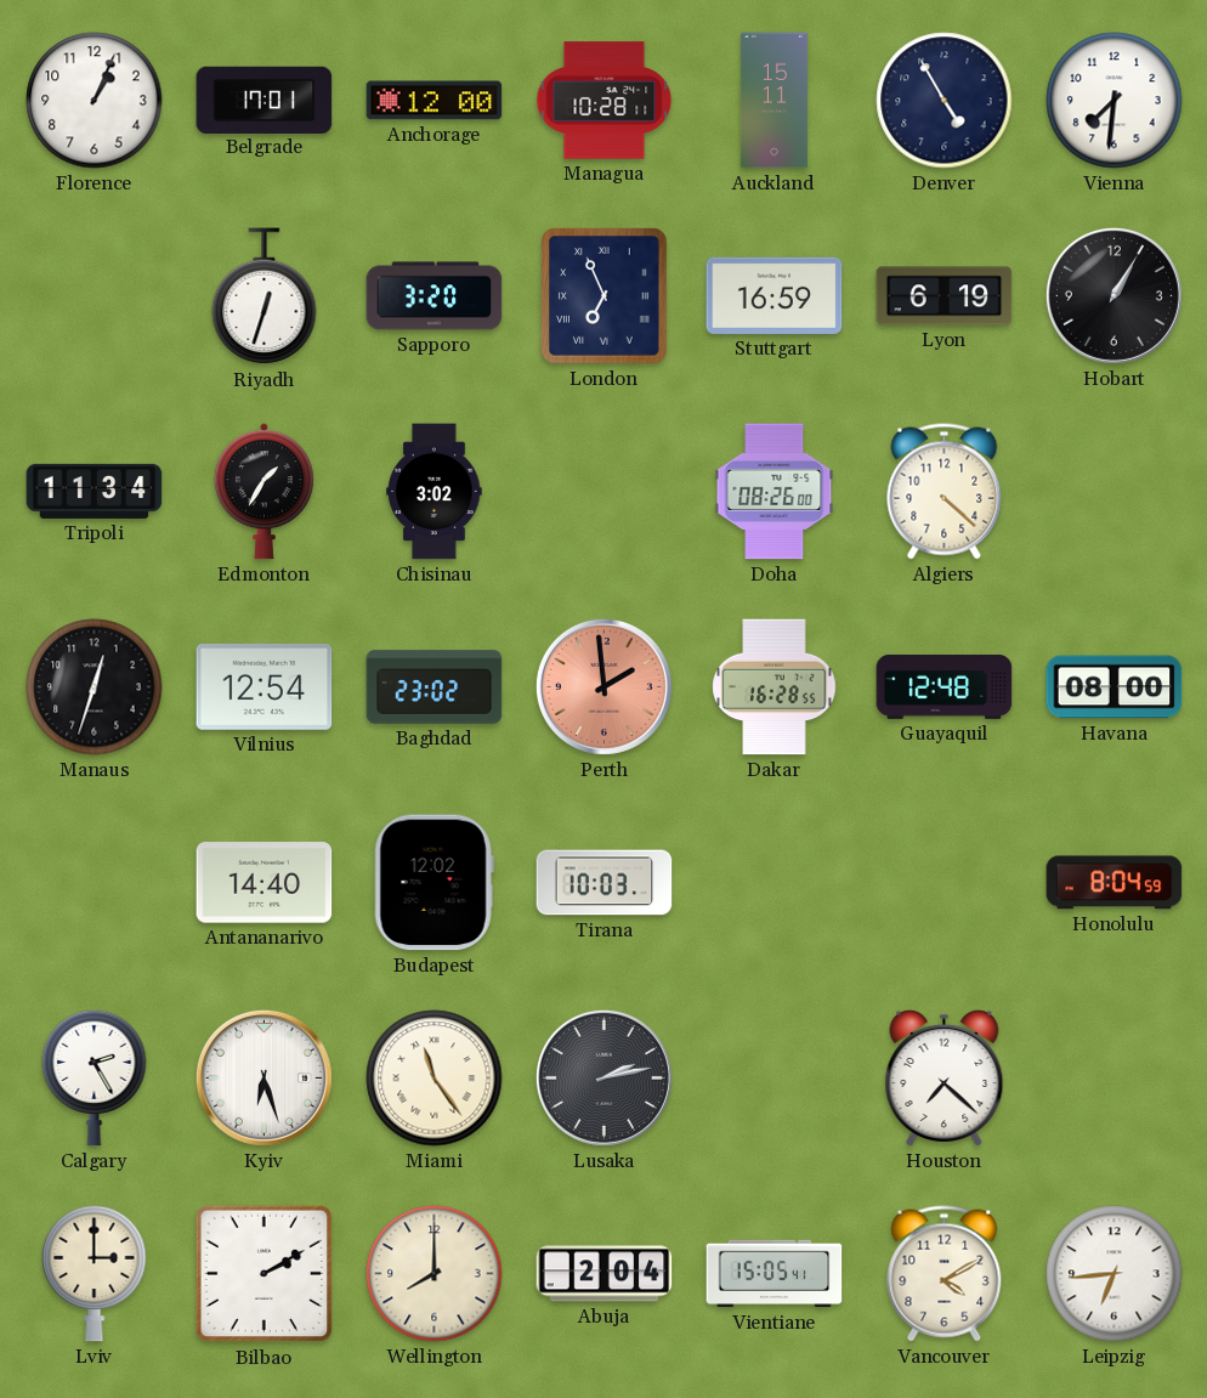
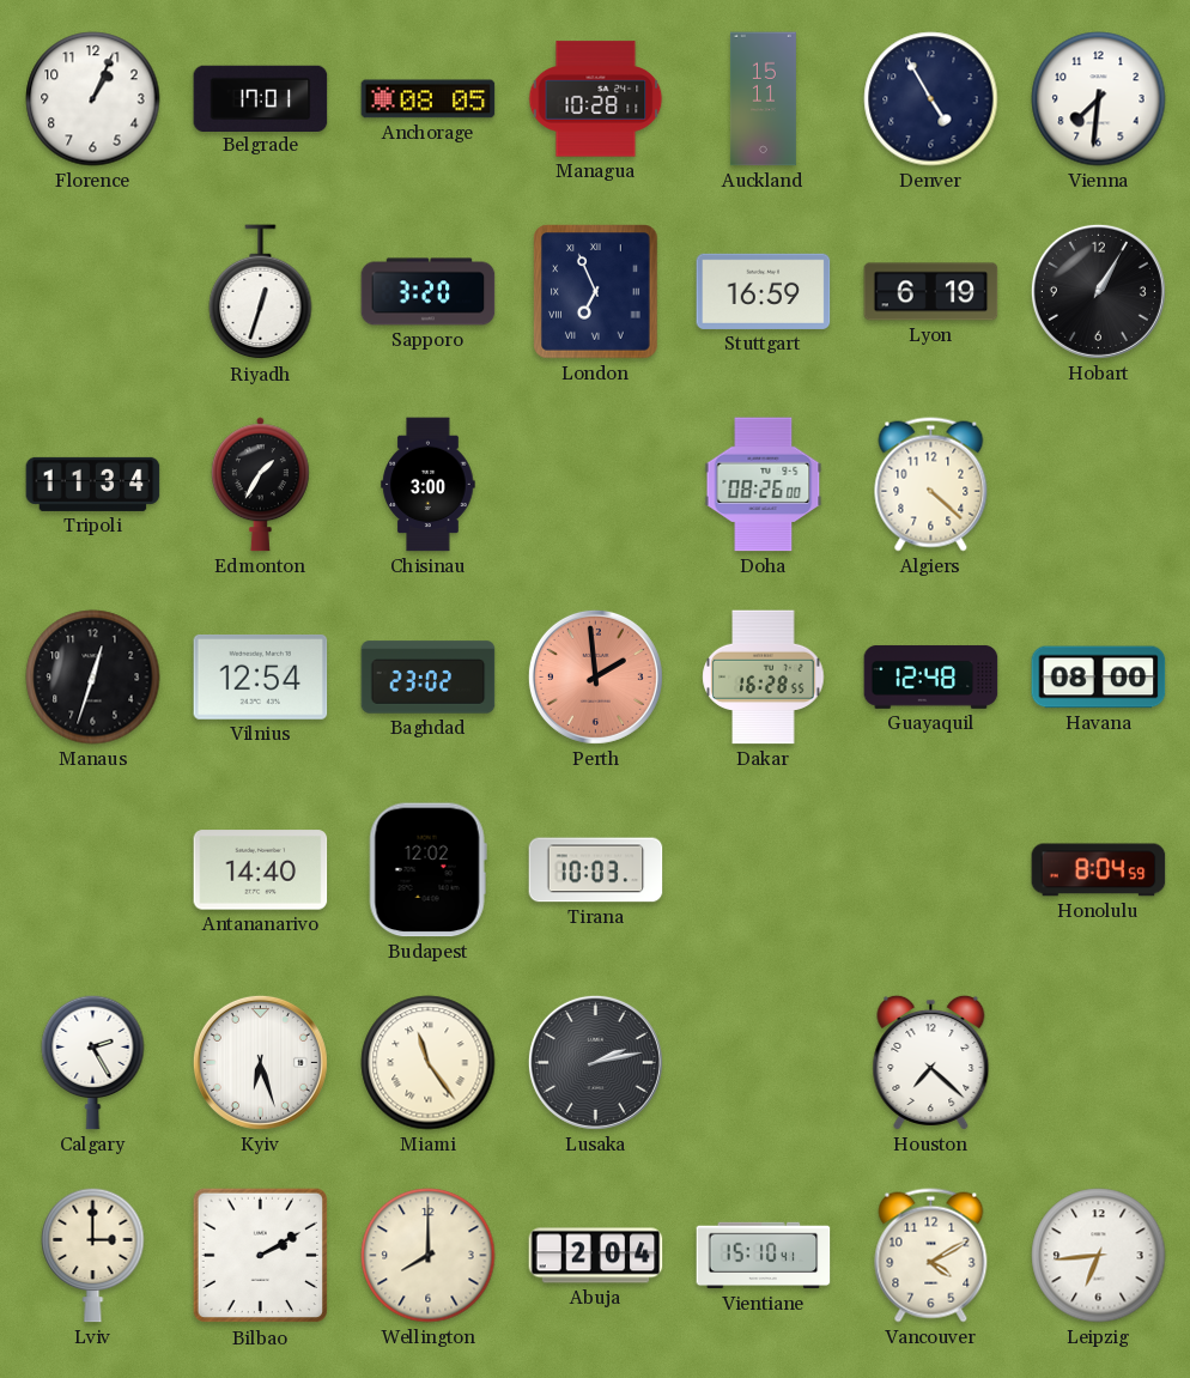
Anchorage: 12:00 -> 08:05
Chisinau: 3:02 -> 3:00
Vientiane: 15:05 -> 15:10
